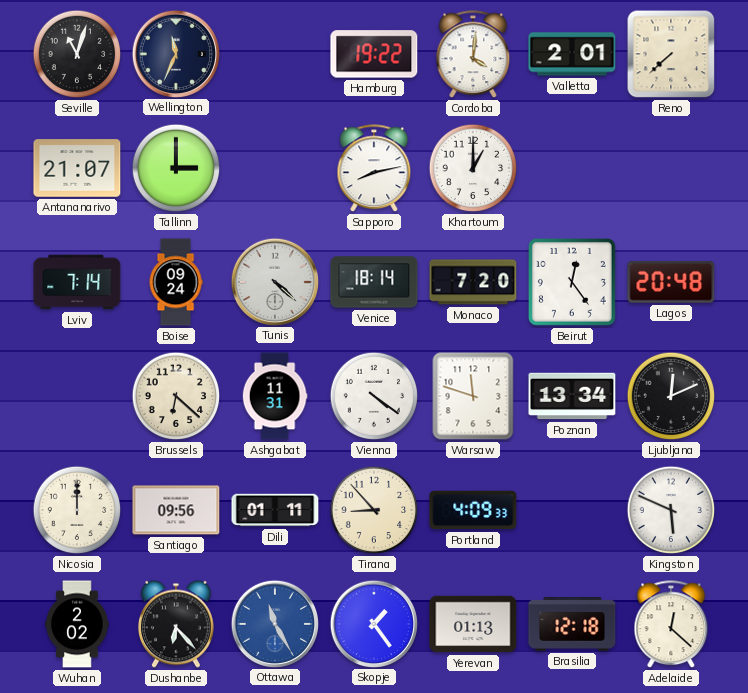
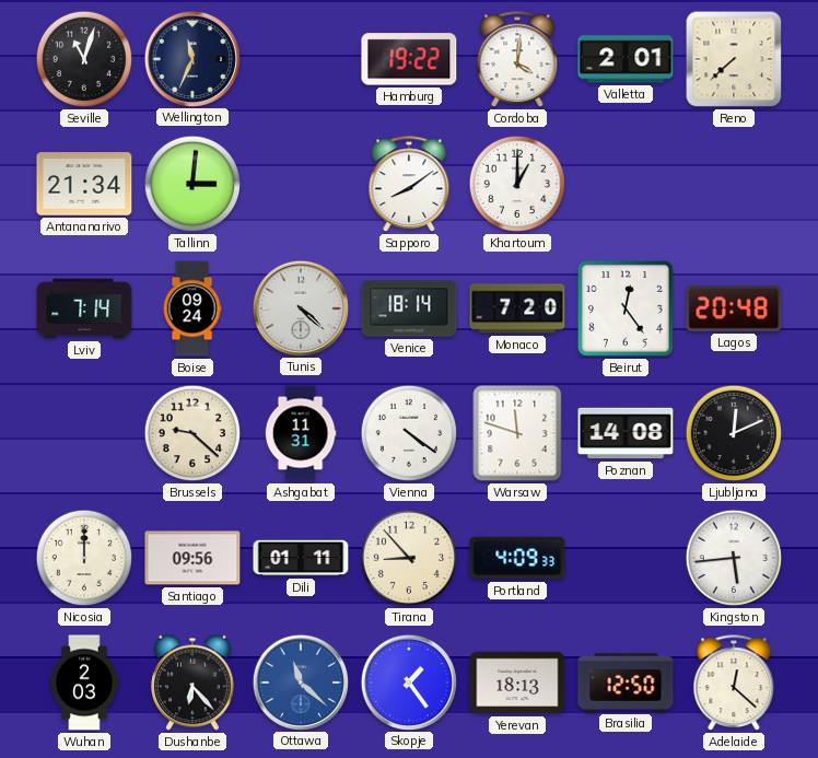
Antananarivo: 21:07 -> 21:34
Tallinn: 3:00 -> 3:01
Sapporo: 8:13 -> 8:09
Brussels: 6:22 -> 9:22
Poznan: 13:34 -> 14:08
Kingston: 5:49 -> 5:44
Wuhan: 2:02 -> 2:03
Ottawa: 11:25 -> 11:22
Yerevan: 01:13 -> 18:13
Brasilia: 12:18 -> 12:50
